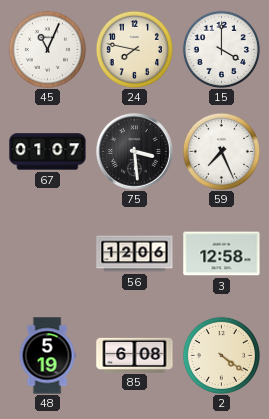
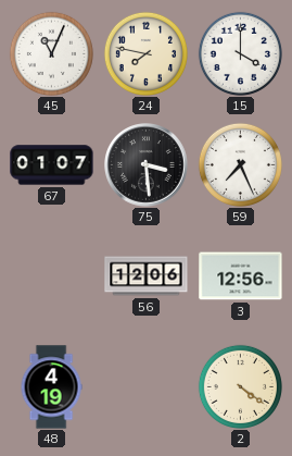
3: 12:58 -> 12:56
48: 5:19 -> 4:19
85: 6:08 -> none
